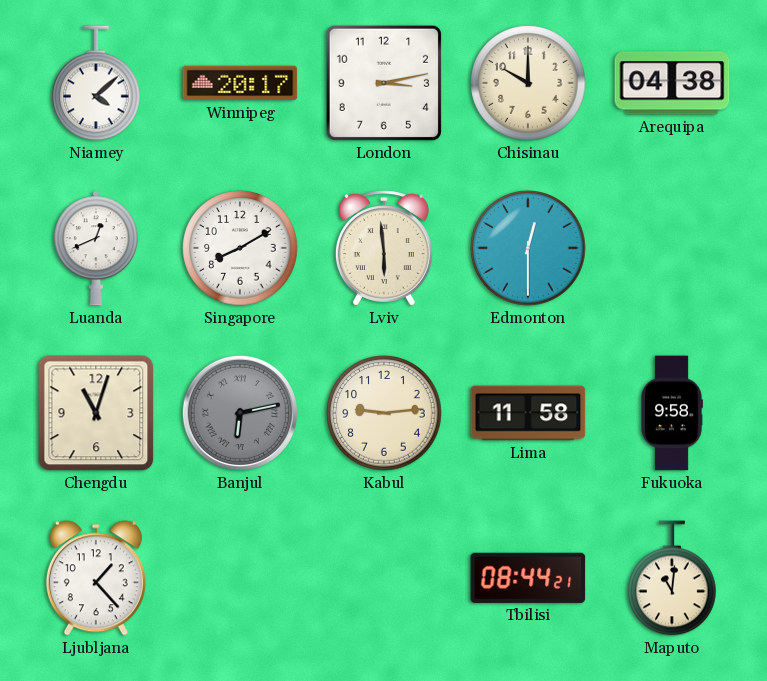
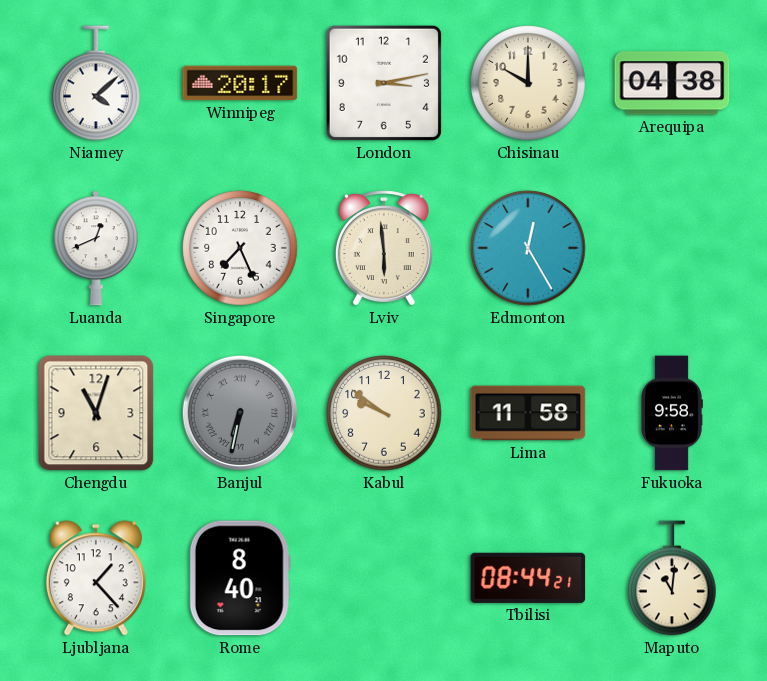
Singapore: 8:10 -> 7:26
Edmonton: 12:30 -> 12:25
Banjul: 6:13 -> 6:32
Kabul: 9:14 -> 9:51
Rome: none -> 8:40
